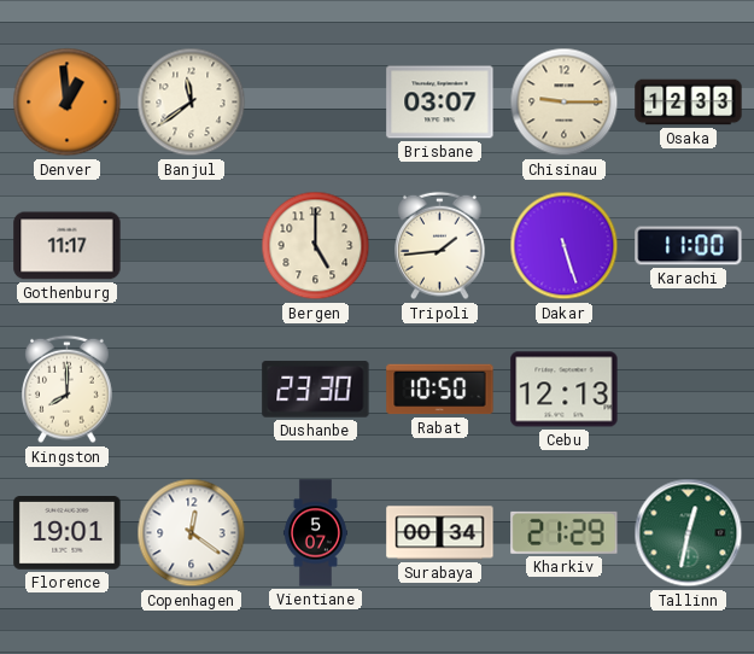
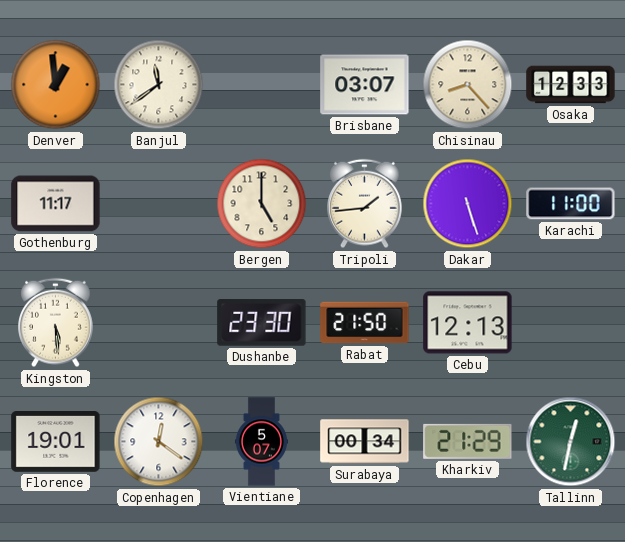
Chisinau: 9:15 -> 8:23
Kingston: 8:00 -> 5:29
Rabat: 10:50 -> 21:50
